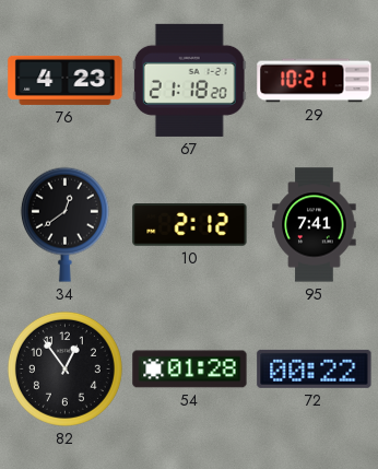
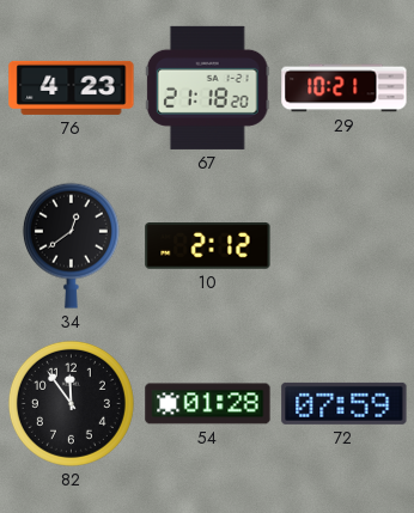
95: 7:41 -> none
82: 12:54 -> 11:54
72: 00:22 -> 07:59
